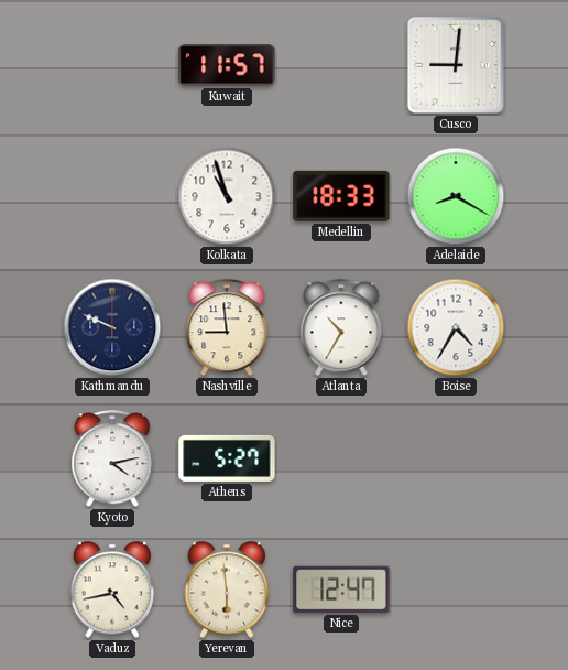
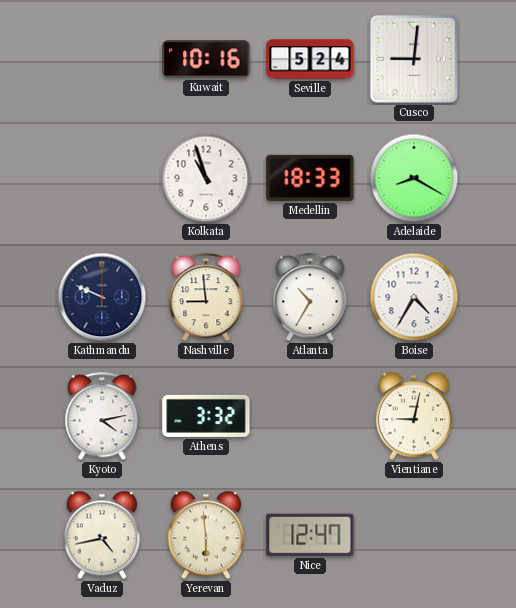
Kuwait: 11:57 -> 10:16
Seville: none -> 5:24
Athens: 5:27 -> 3:32
Vientiane: none -> 9:02
